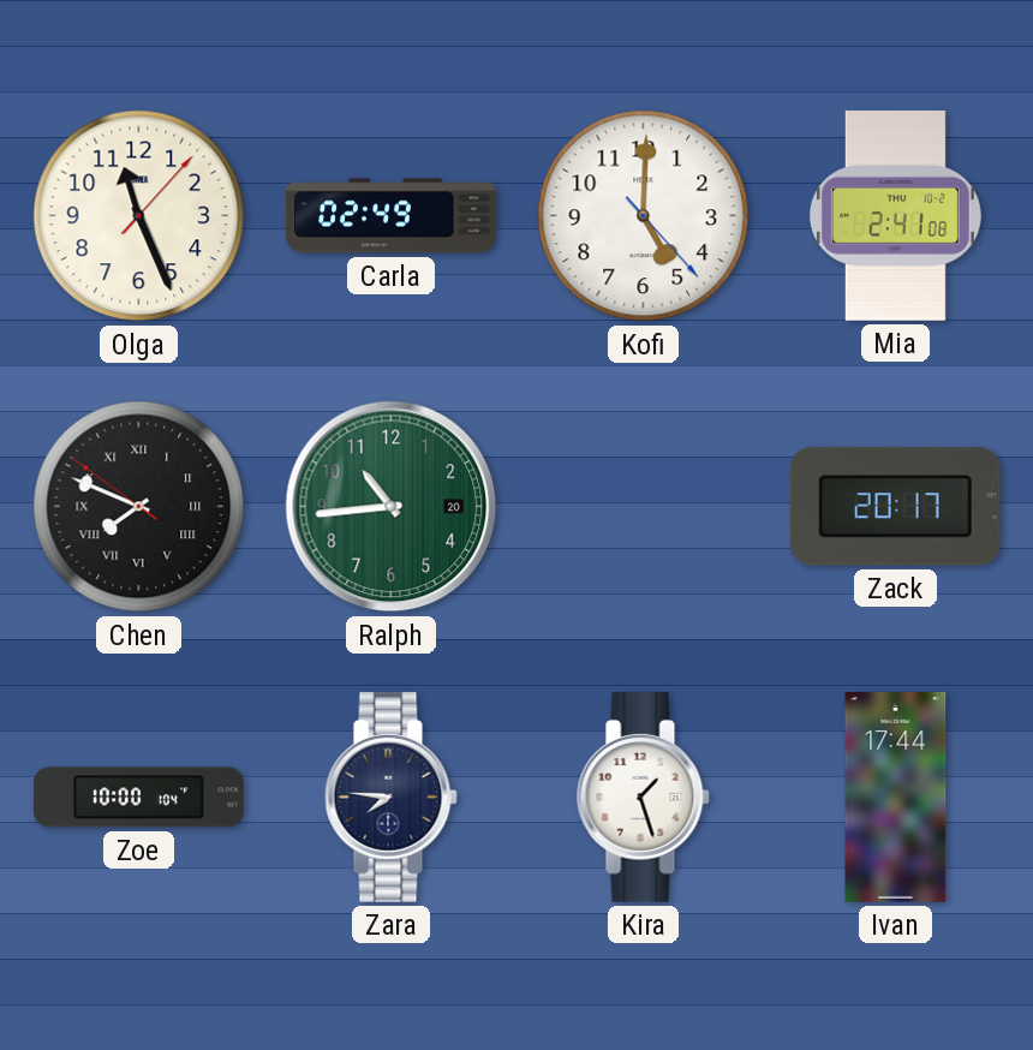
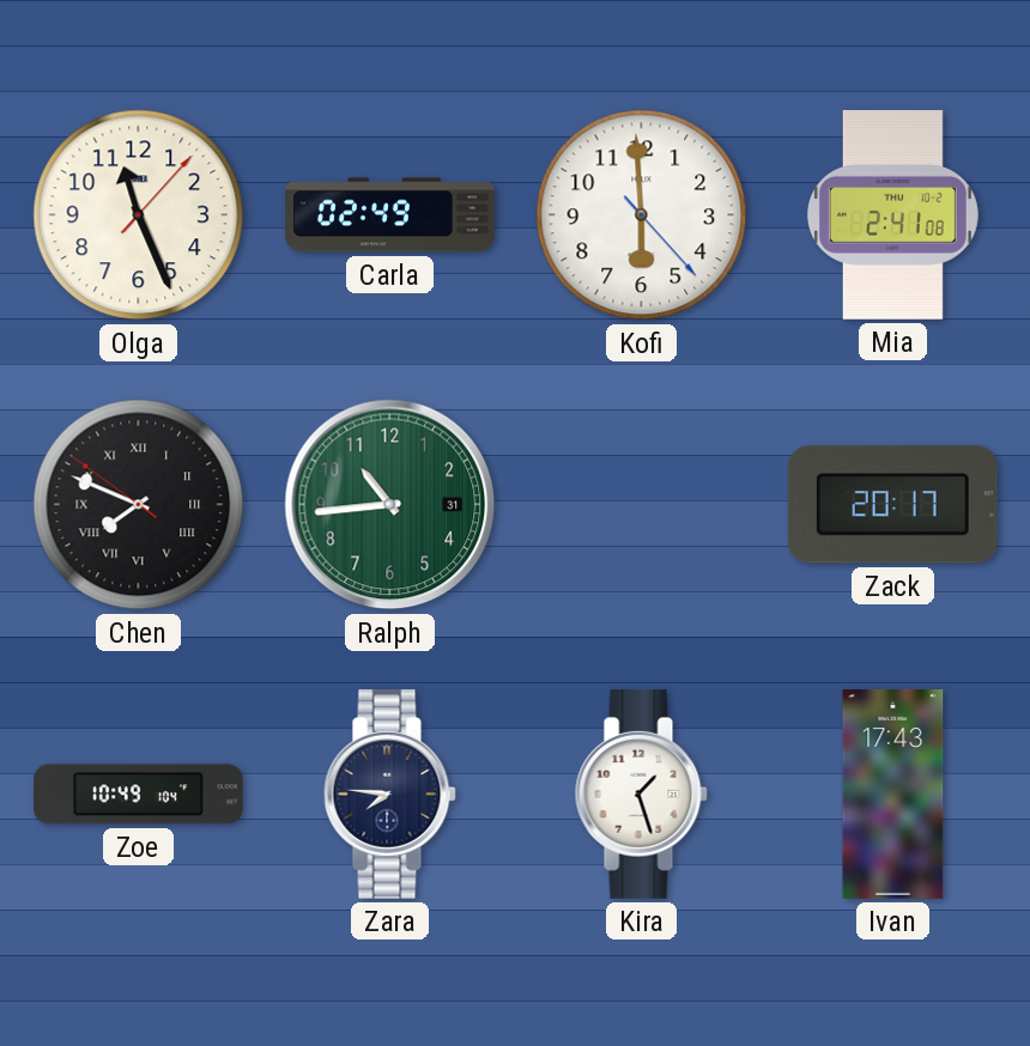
Kofi: 5:00 -> 5:59
Ralph date: 20 -> 31
Zoe: 10:00 -> 10:49
Ivan: 17:44 -> 17:43
